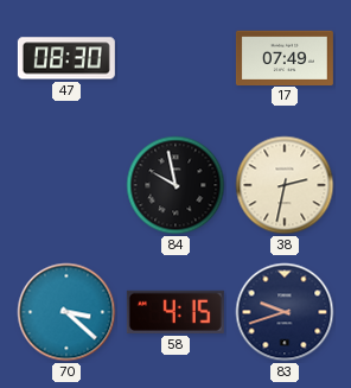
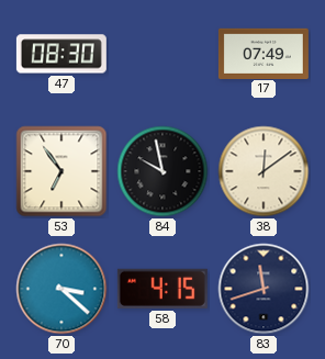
53: none -> 6:54
38: 2:32 -> 12:09
83: 9:42 -> 11:42
